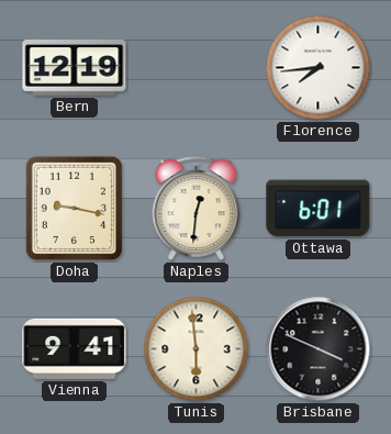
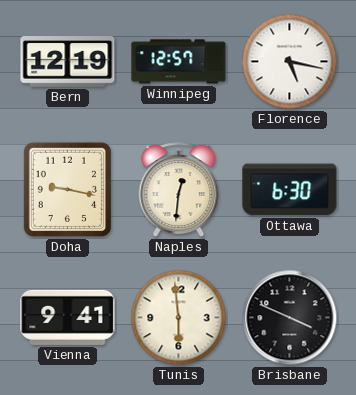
Winnipeg: none -> 12:57
Florence: 7:44 -> 5:17
Ottawa: 6:01 -> 6:30
